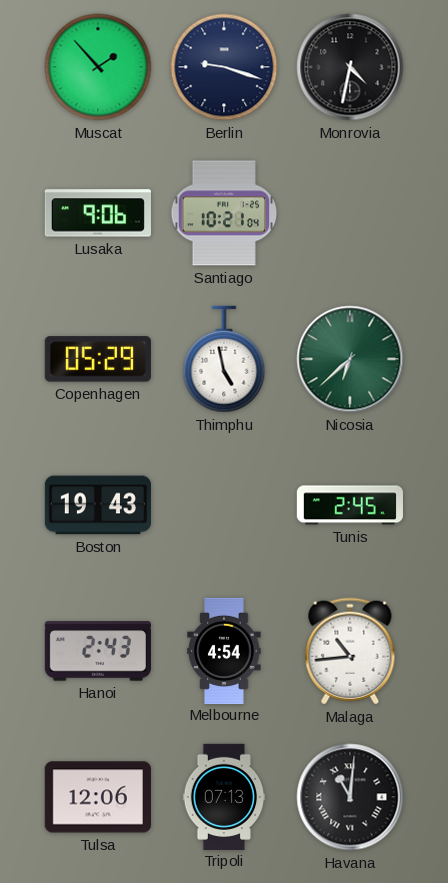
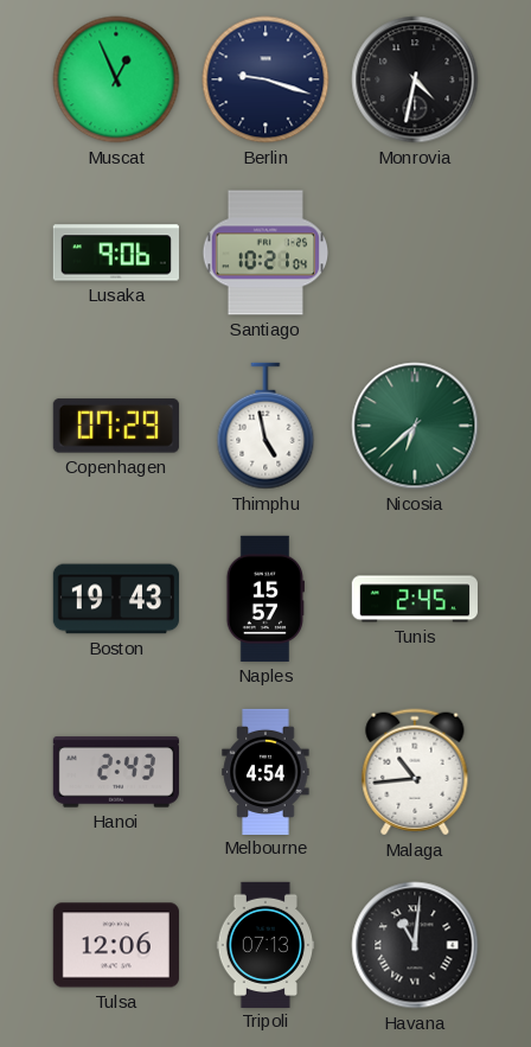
Muscat: 1:53 -> 12:56
Copenhagen: 05:29 -> 07:29
Naples: none -> 15:57
